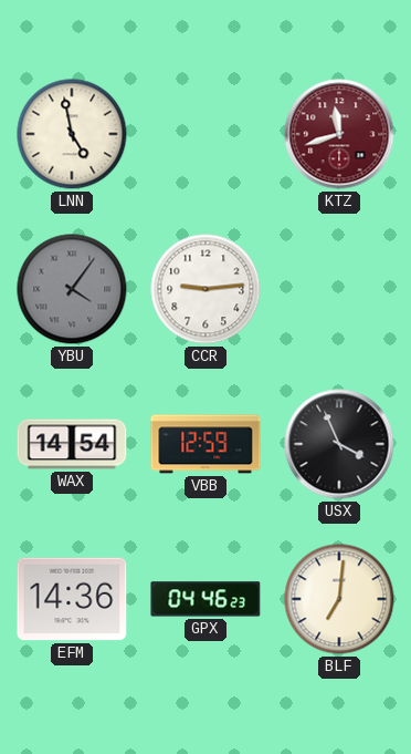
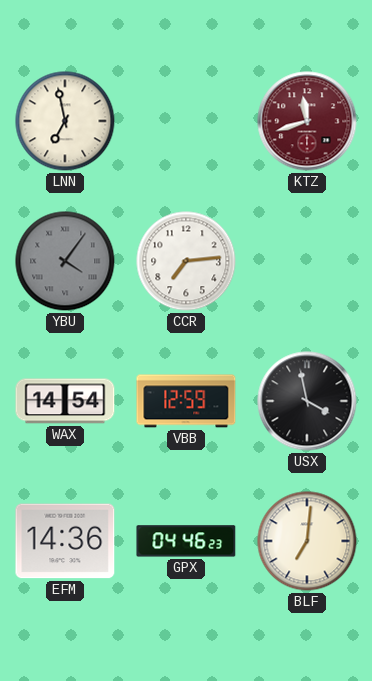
LNN: 4:58 -> 6:58
CCR: 9:14 -> 7:14
USX: 3:56 -> 3:58
